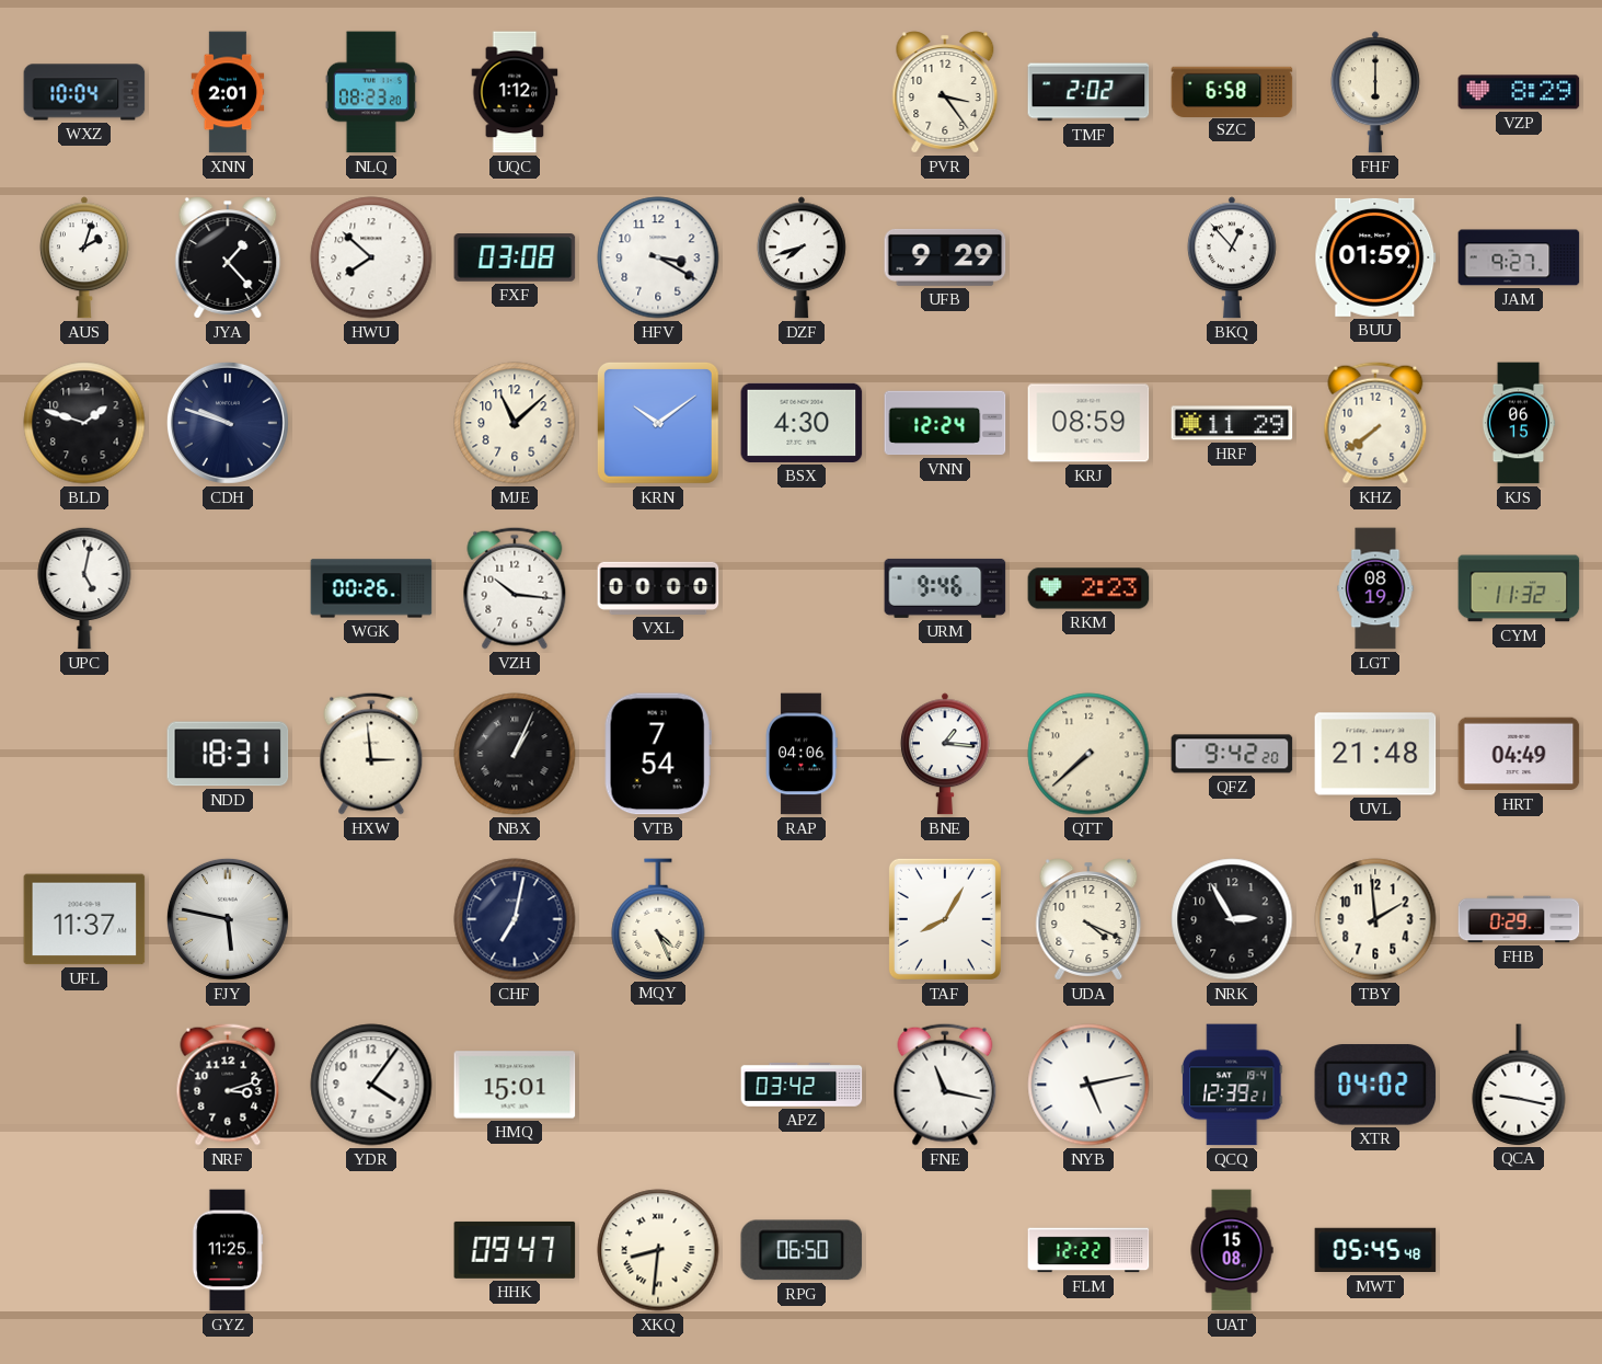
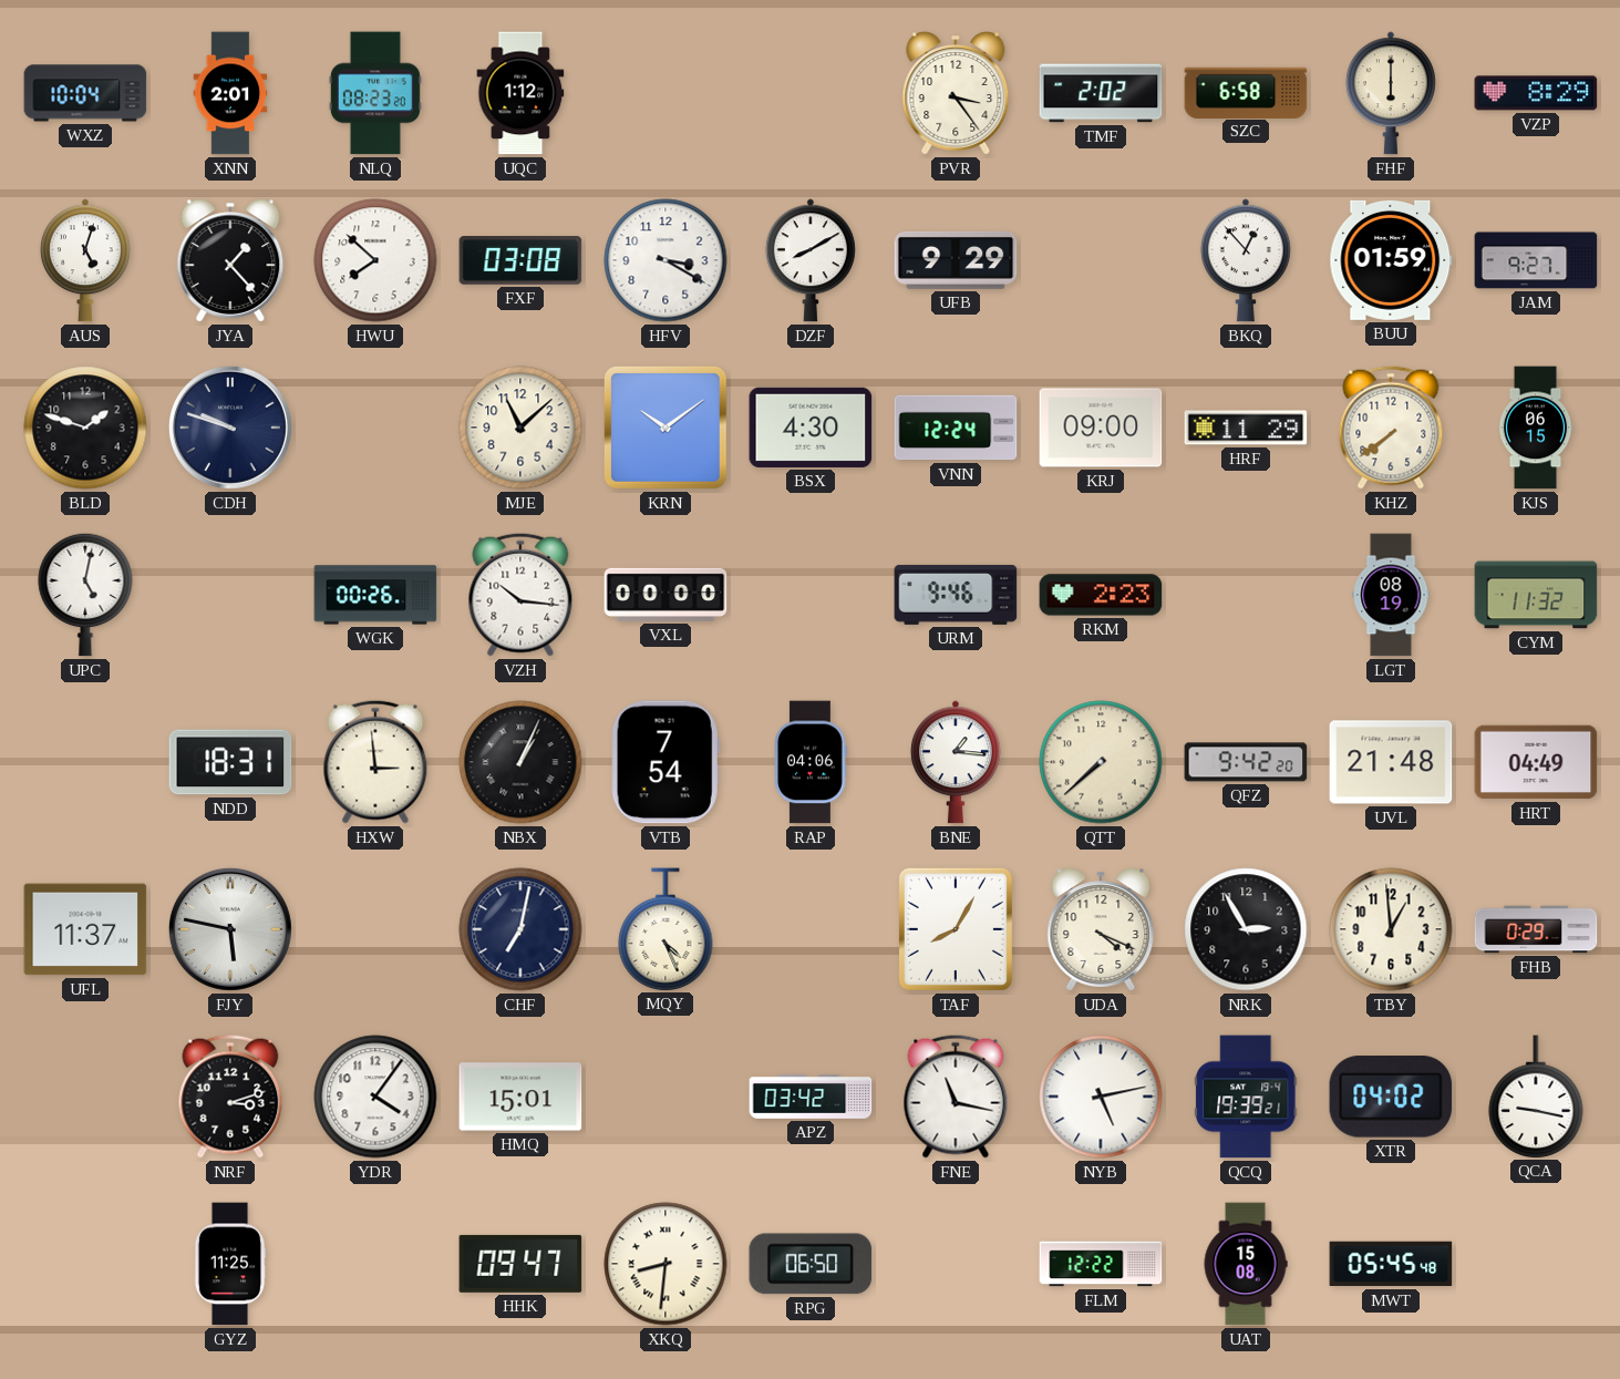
AUS: 2:03 -> 5:03
DZF: 7:42 -> 8:10
KRJ: 08:59 -> 09:00
TBY: 1:59 -> 12:59
QCQ: 12:39 -> 19:39
